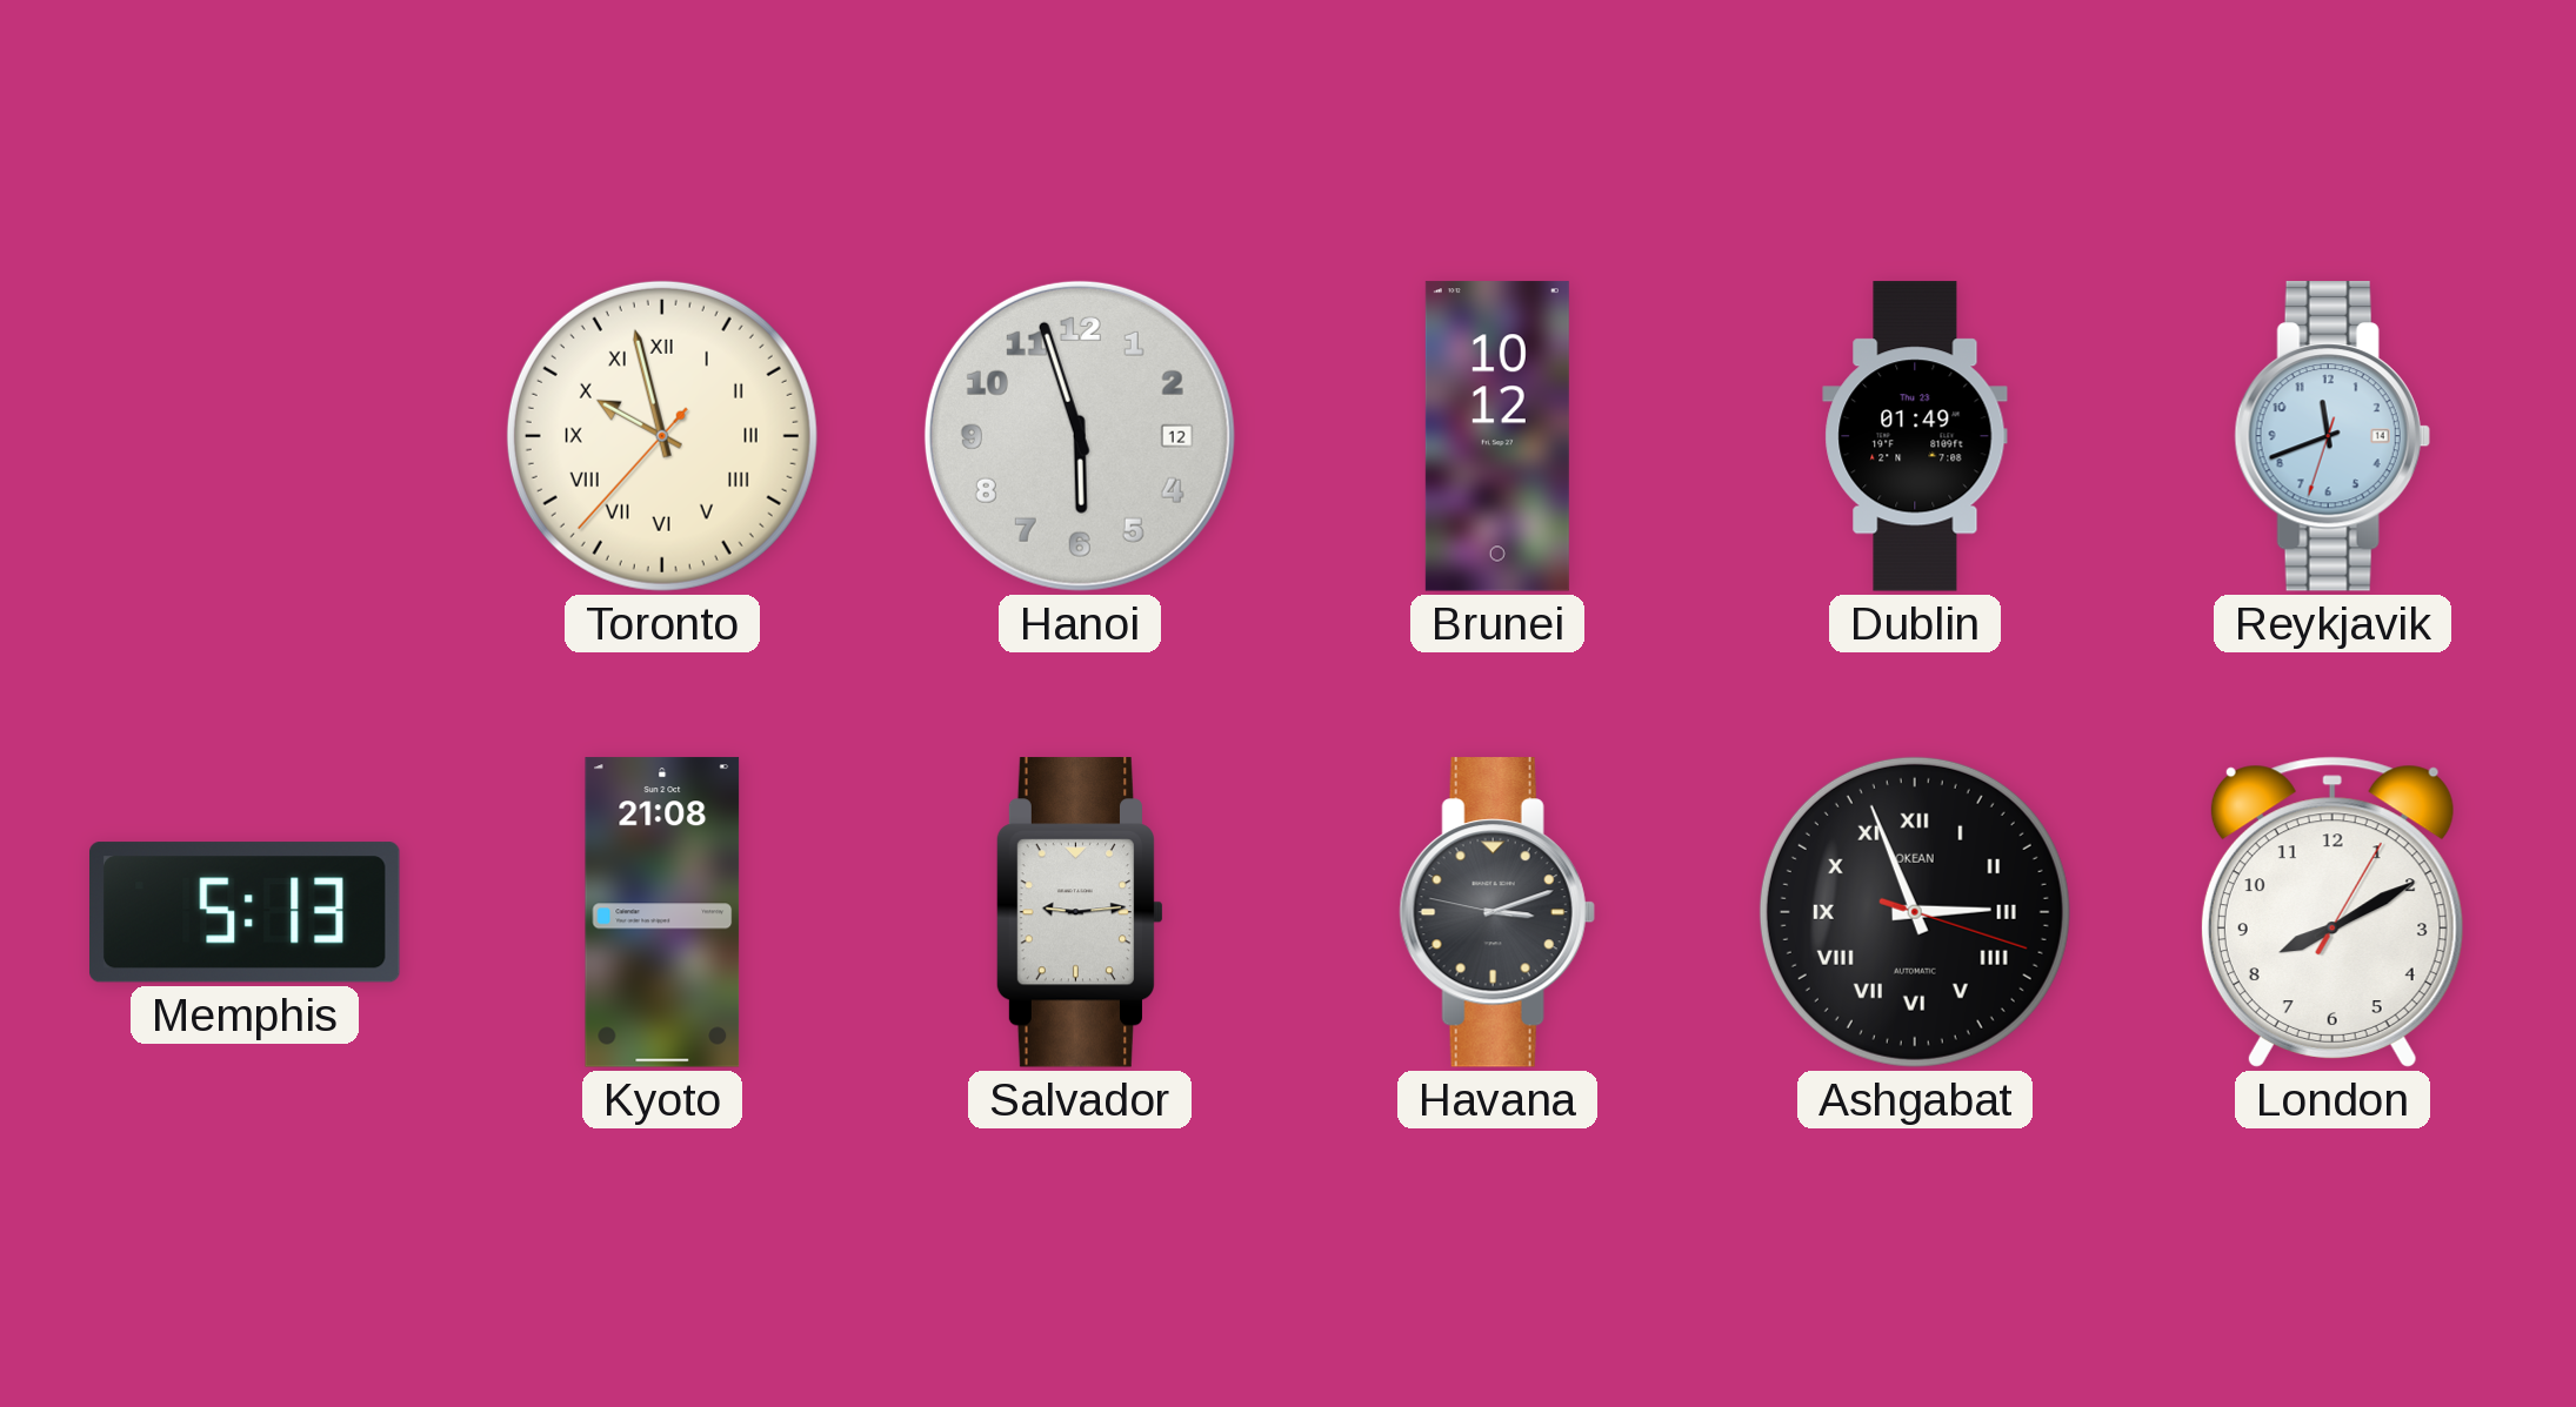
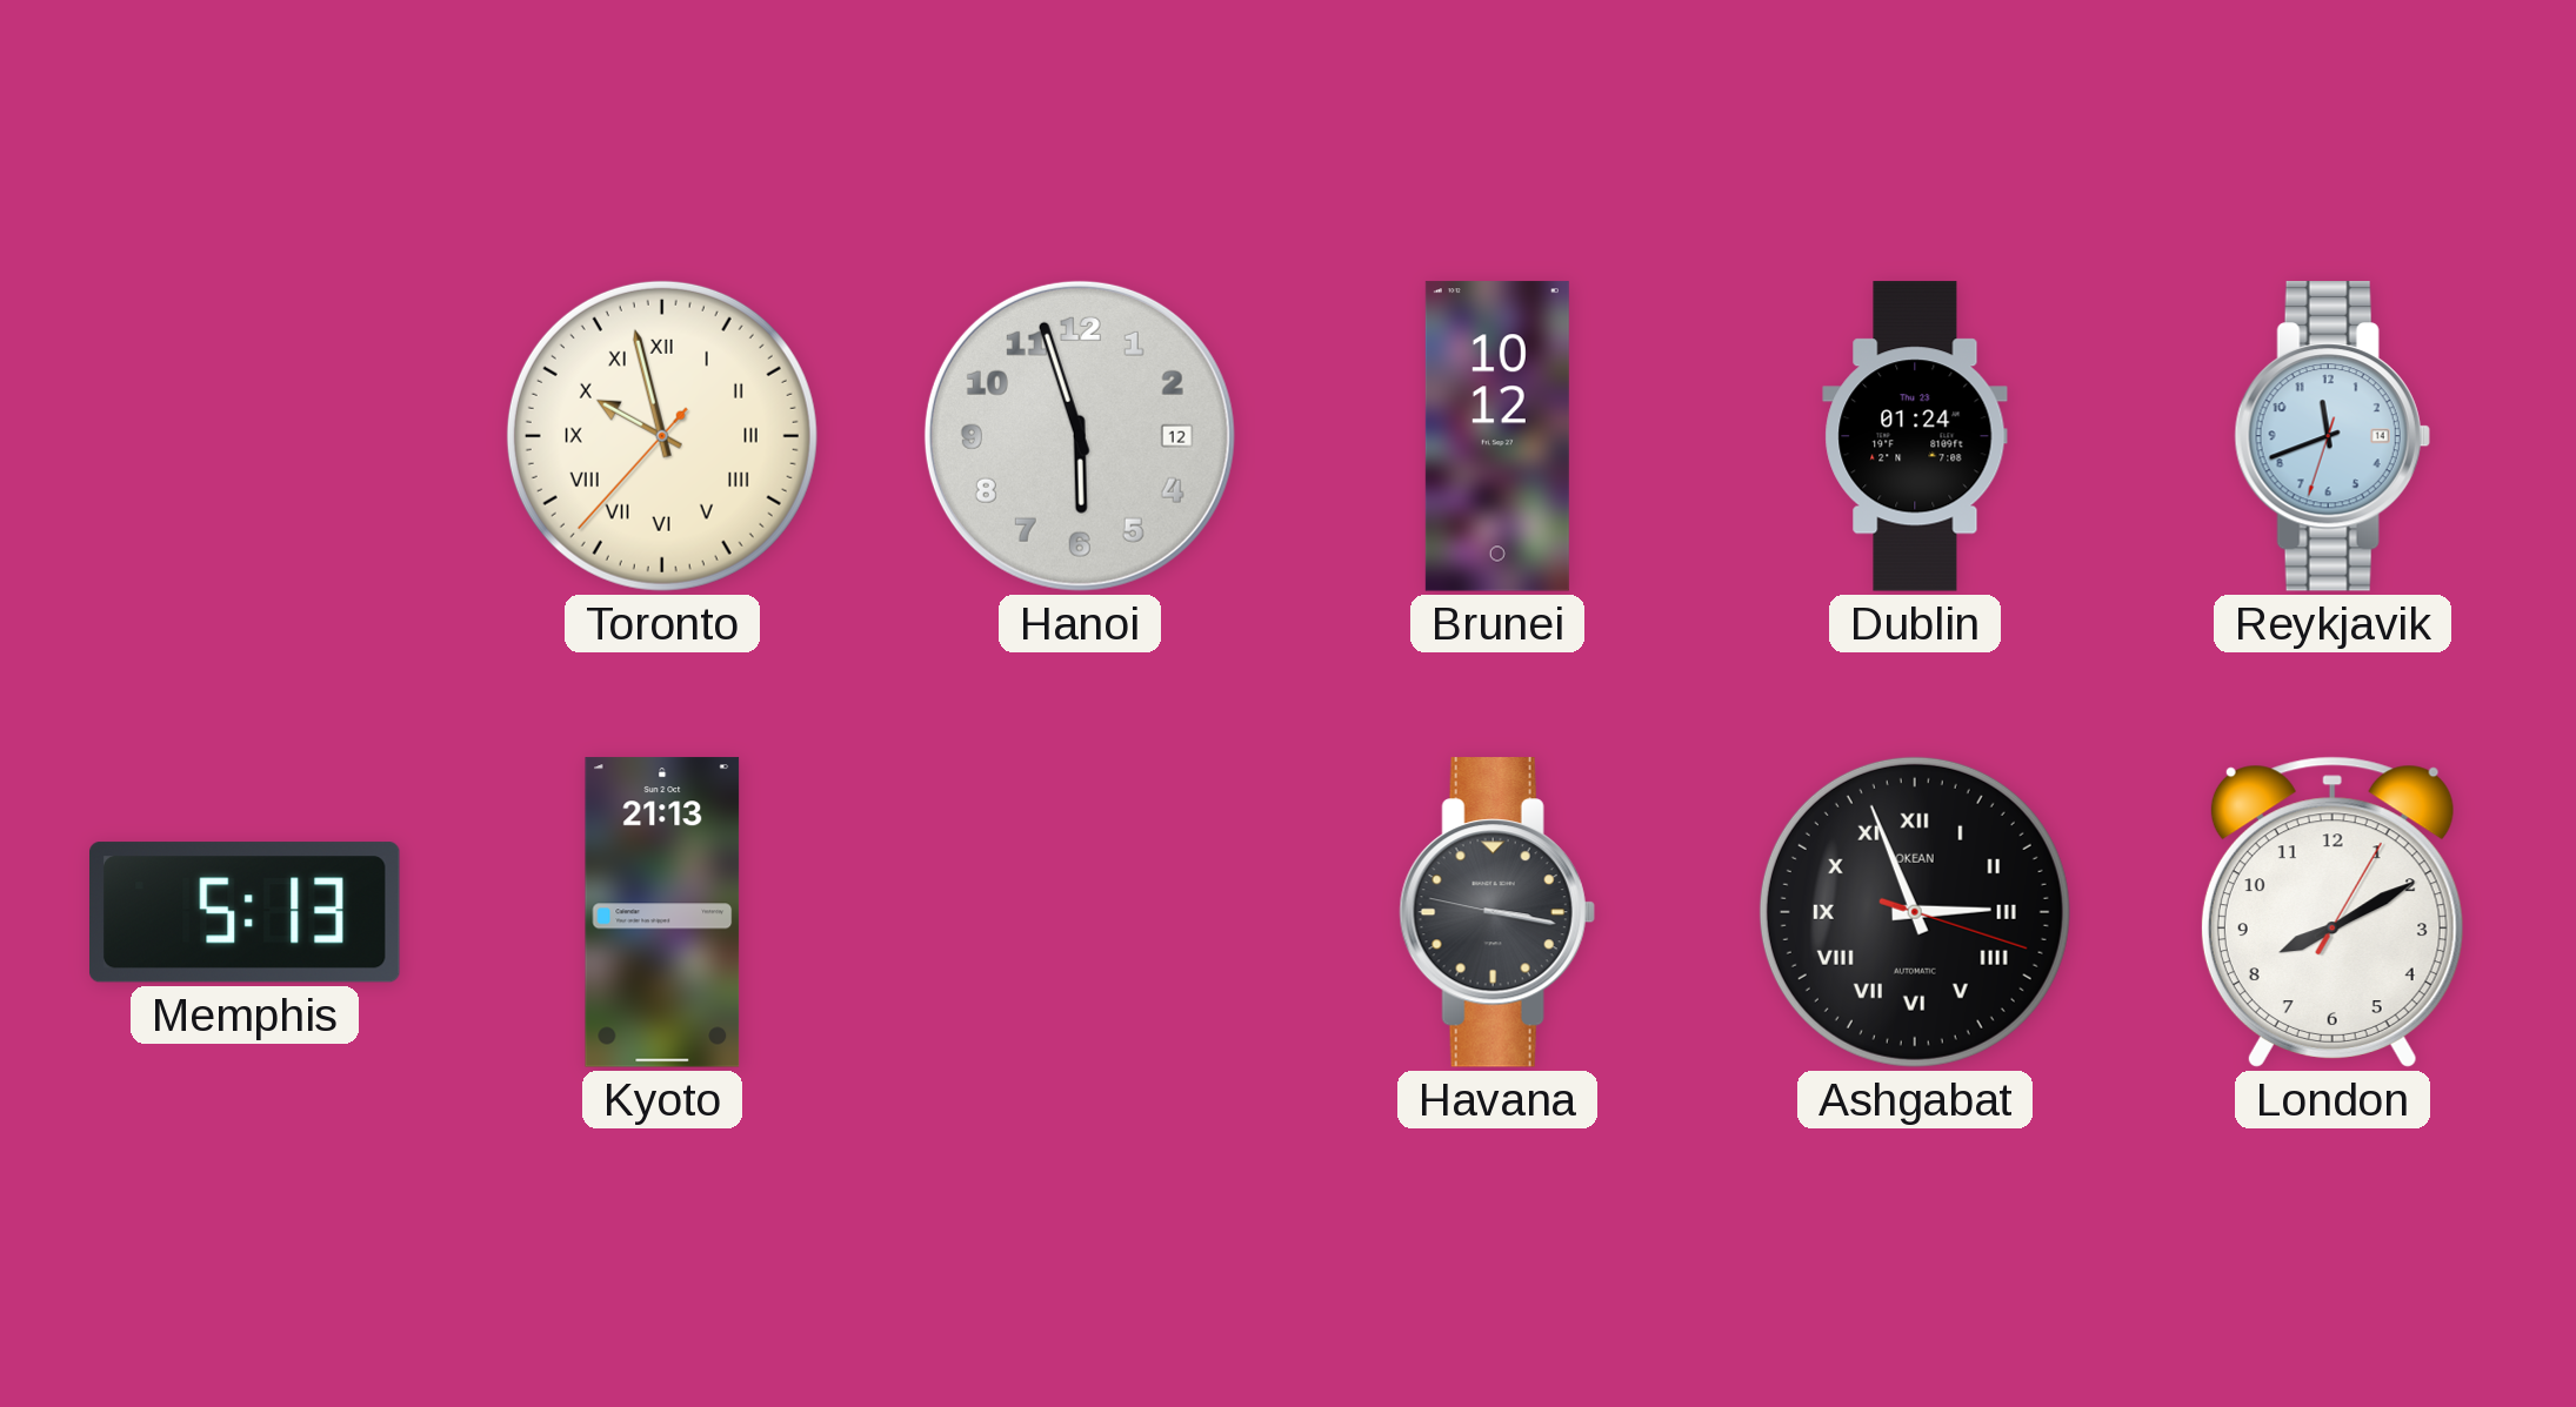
Dublin: 01:49 -> 01:24
Kyoto: 21:08 -> 21:13
Salvador: 9:14 -> none
Havana: 3:11 -> 3:16
